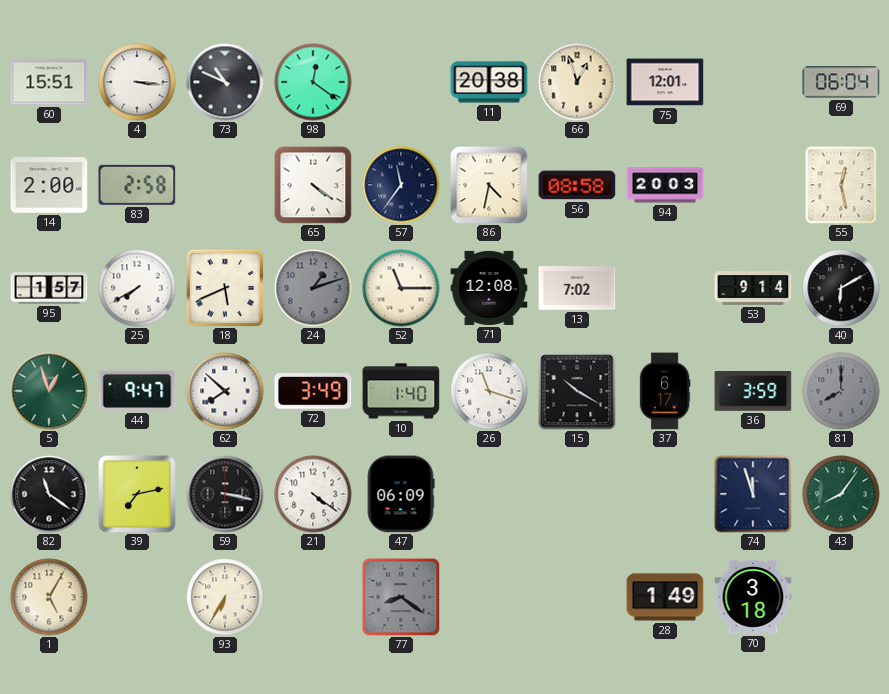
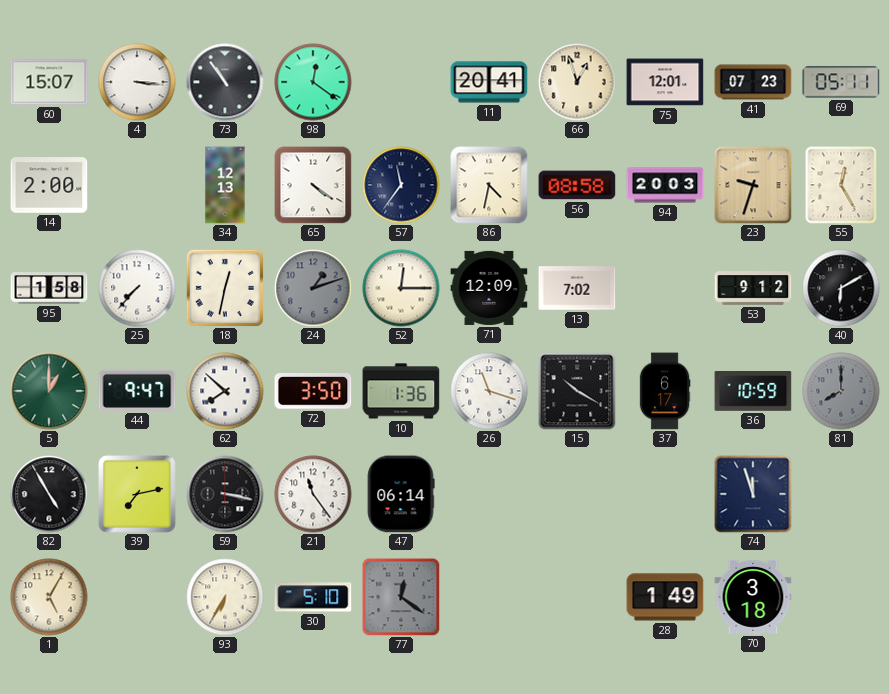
60: 15:51 -> 15:07
73: 10:49 -> 10:54
11: 20:38 -> 20:41
41: none -> 07:23
69: 06:04 -> 05:11
83: 2:58 -> none
34: none -> 12:13
23: none -> 9:33
55: 12:28 -> 12:25
95: 1:57 -> 1:58
25: 7:40 -> 7:37
18: 5:41 -> 12:32
52: 11:15 -> 12:15
71: 12:08 -> 12:09
53: 9:14 -> 9:12
5: 12:57 -> 1:00
72: 3:49 -> 3:50
10: 1:40 -> 1:36
36: 3:59 -> 10:59
82: 11:21 -> 4:55
21: 4:21 -> 11:24
47: 06:09 -> 06:14
43: 8:06 -> none
30: none -> 5:10
77: 8:21 -> 12:21
